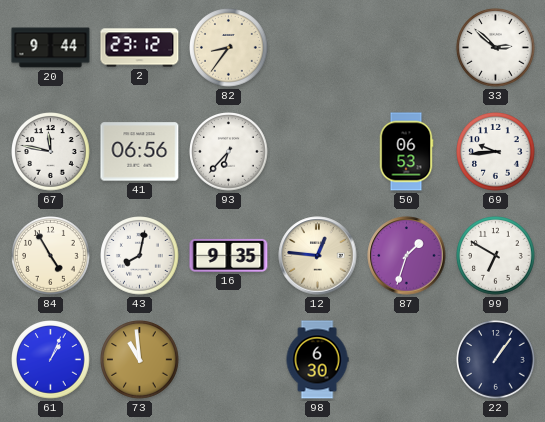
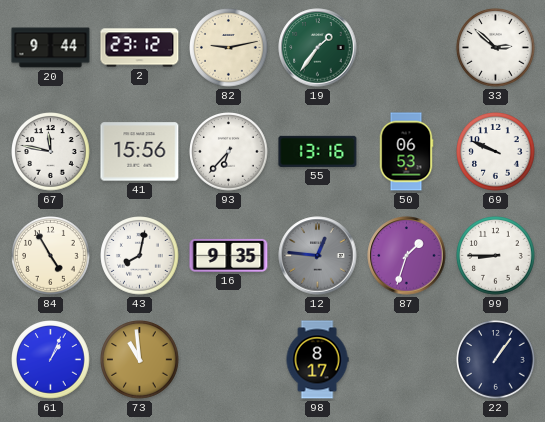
82: 8:36 -> 9:13
19: none -> 1:36
41: 06:56 -> 15:56
55: none -> 13:16
69: 9:44 -> 9:49
12 dial: cream -> grey
99: 6:50 -> 8:45
98: 6:30 -> 8:17
